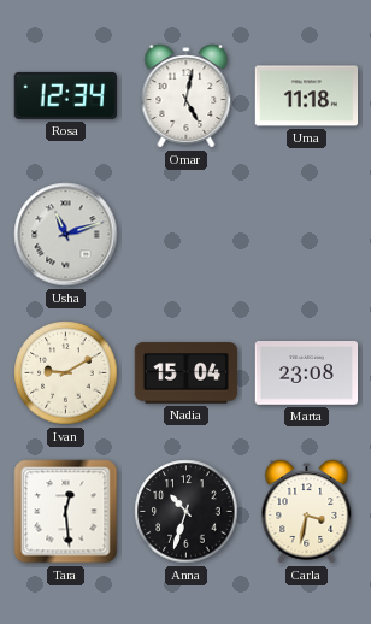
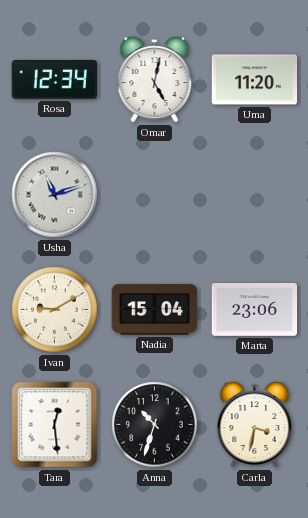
Uma: 11:18 -> 11:20
Marta: 23:08 -> 23:06
